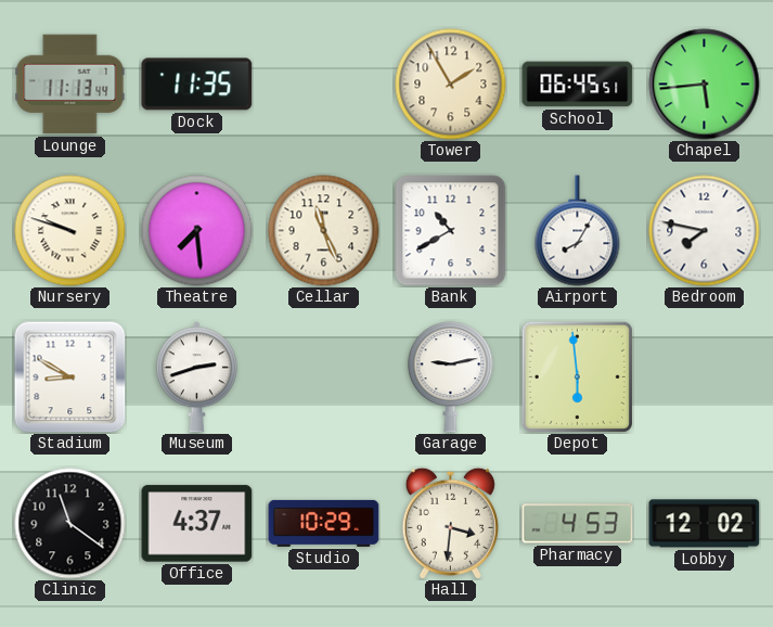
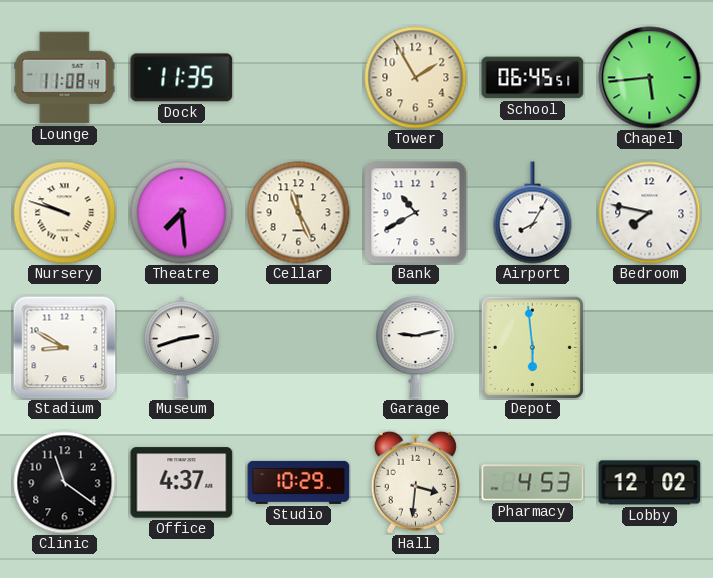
Lounge: 11:13 -> 11:08
